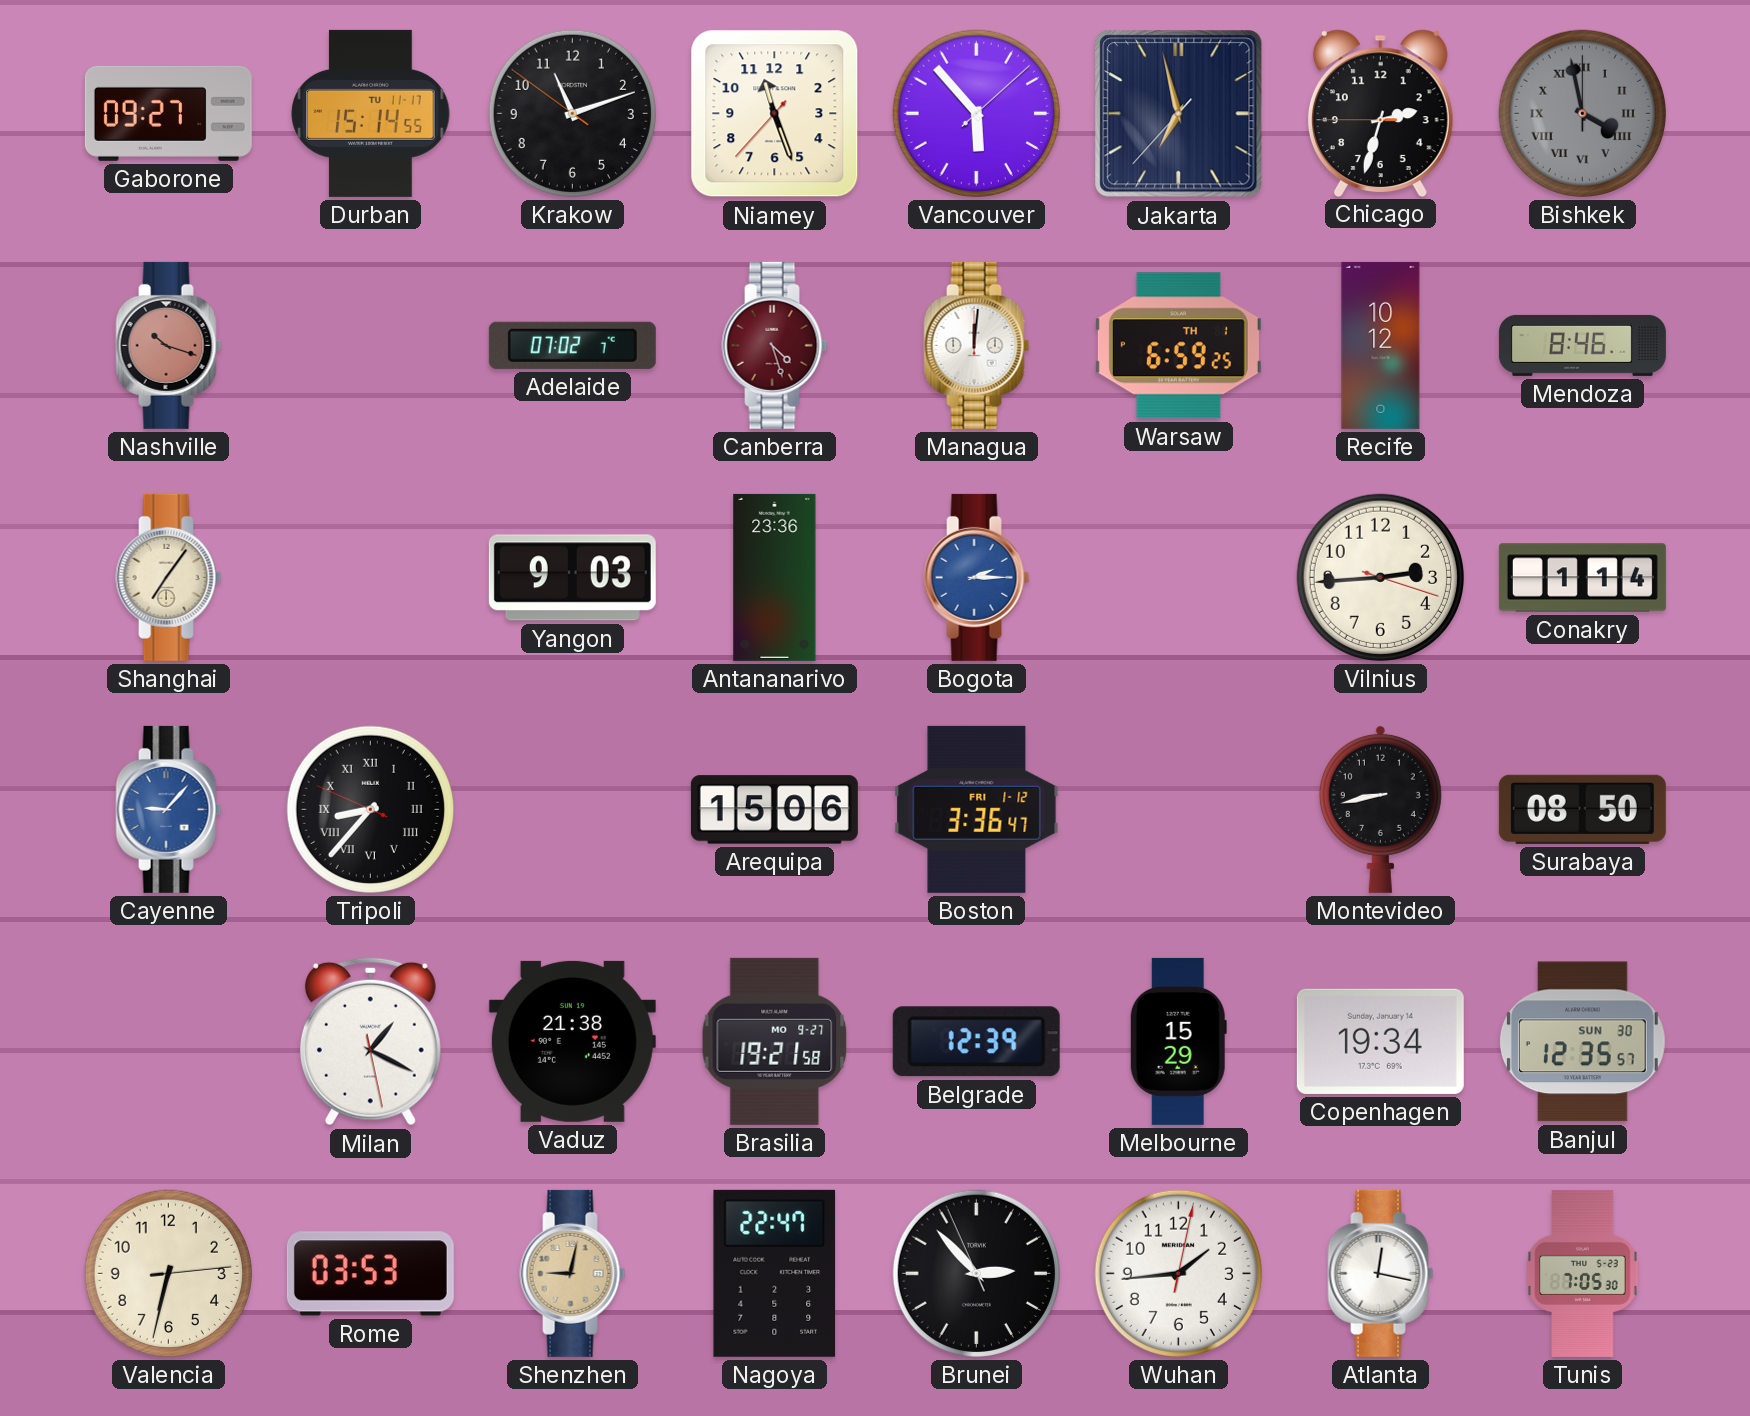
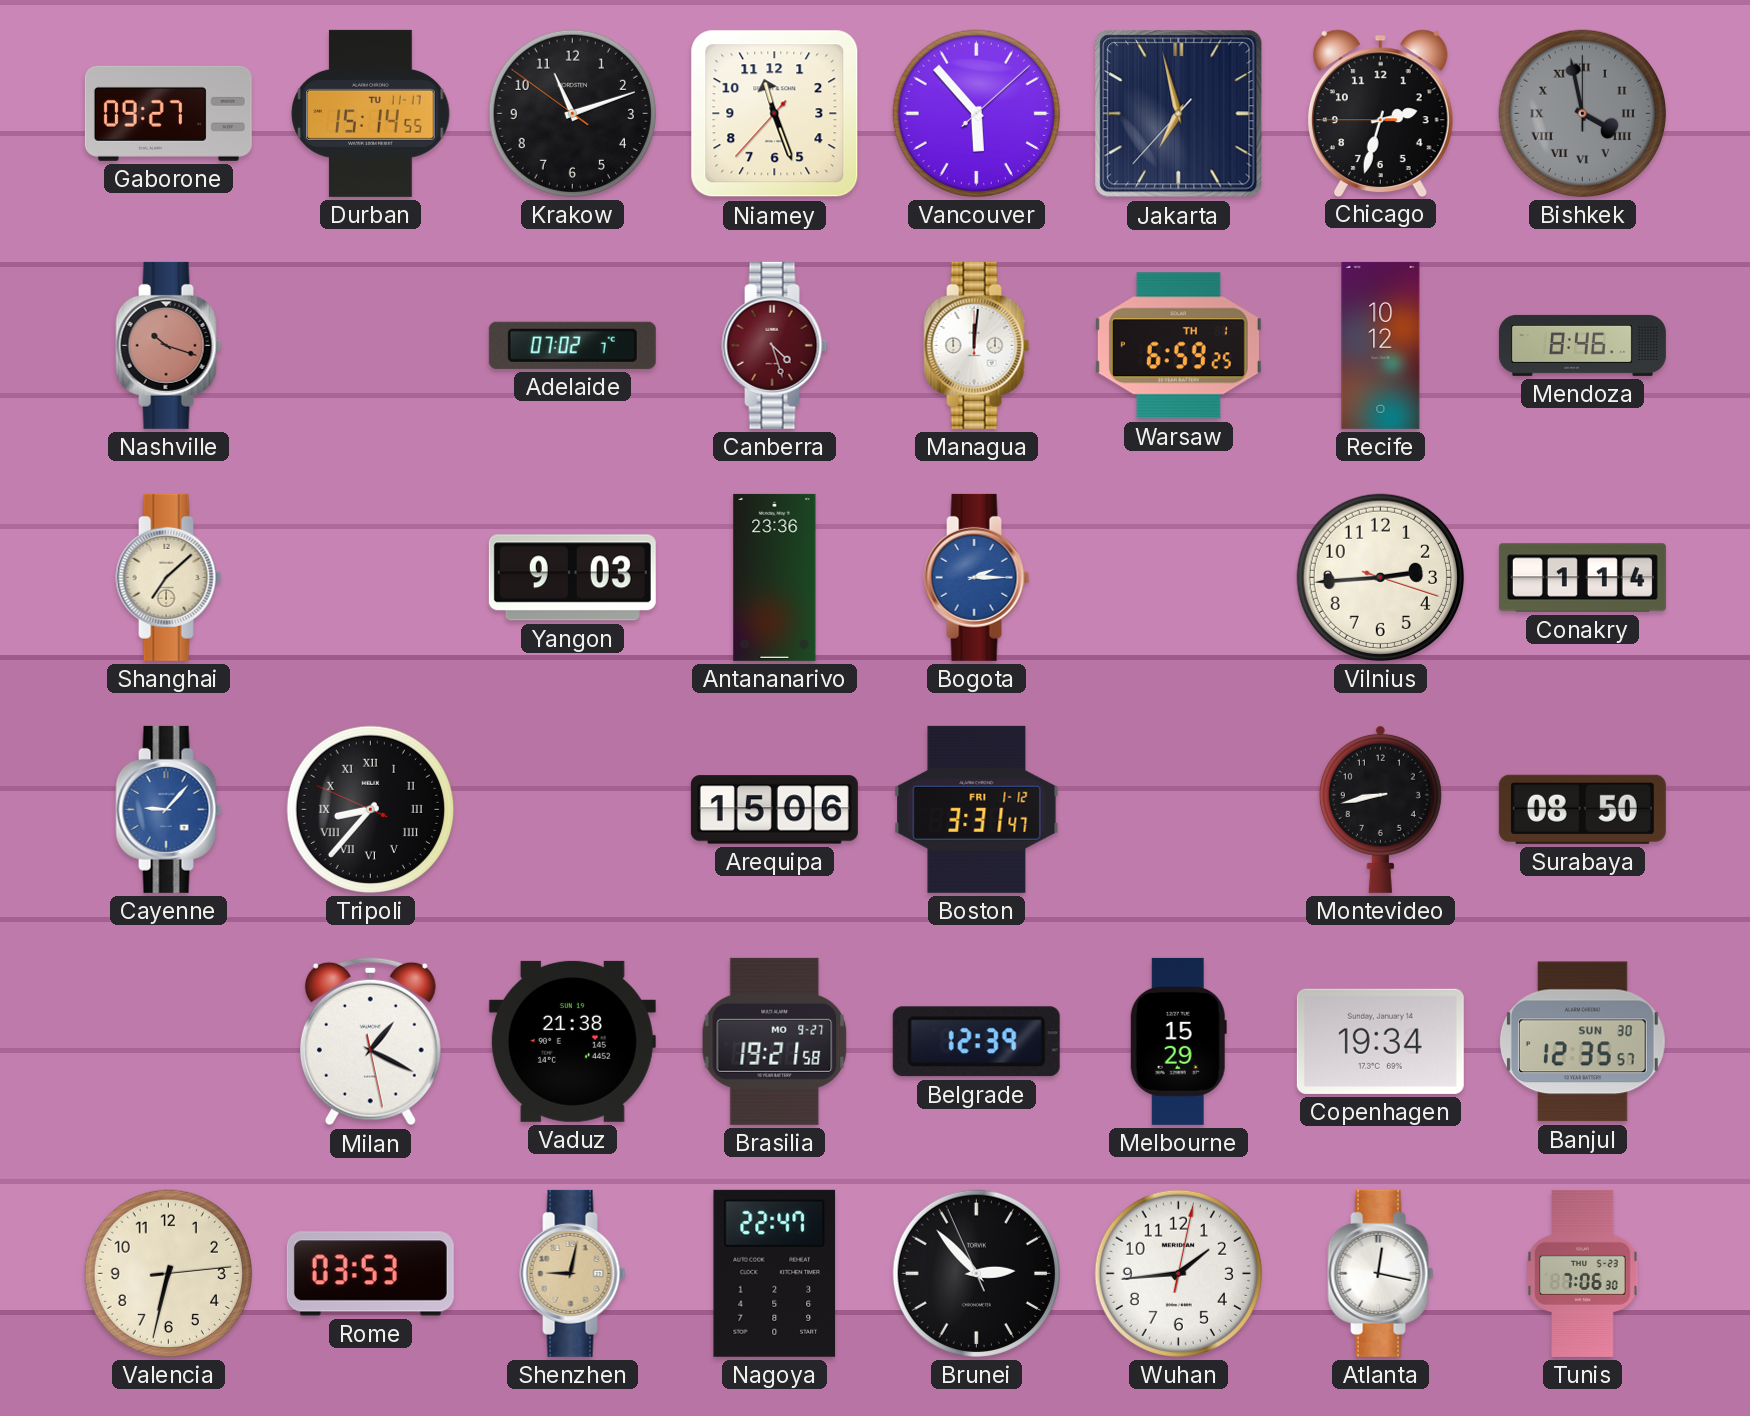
Shanghai: 7:06 -> 7:08
Boston: 3:36 -> 3:31
Tunis: 7:05 -> 7:06
